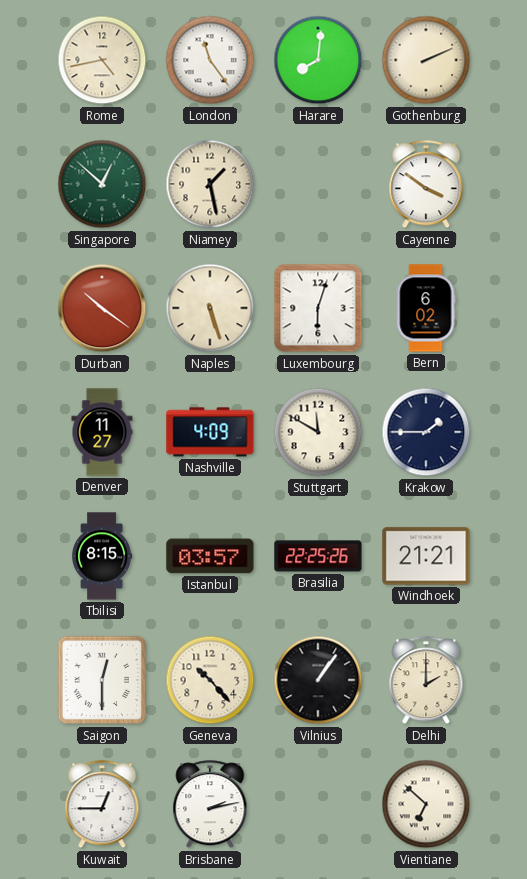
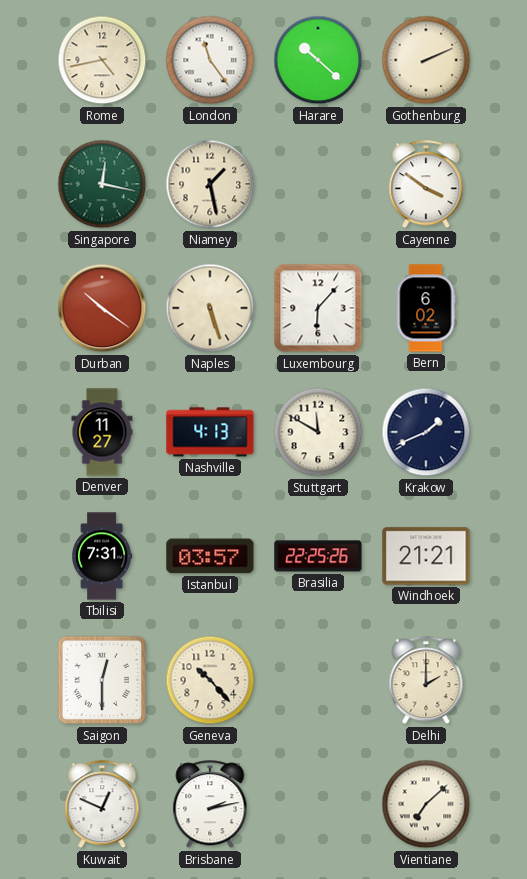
Harare: 8:01 -> 10:22
Singapore: 12:52 -> 12:17
Luxembourg: 6:03 -> 6:07
Nashville: 4:09 -> 4:13
Krakow: 1:45 -> 1:41
Tbilisi: 8:15 -> 7:31
Vilnius: 1:06 -> none
Kuwait: 12:45 -> 12:49
Vientiane: 6:52 -> 7:08
